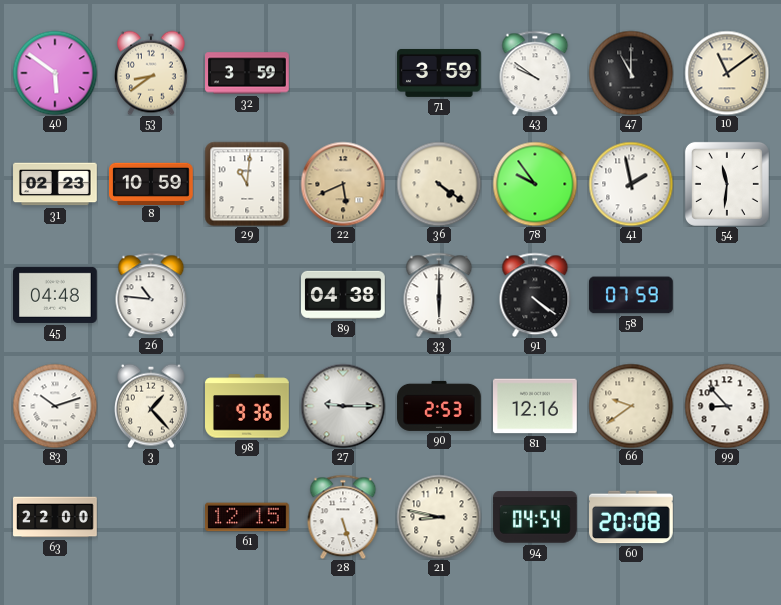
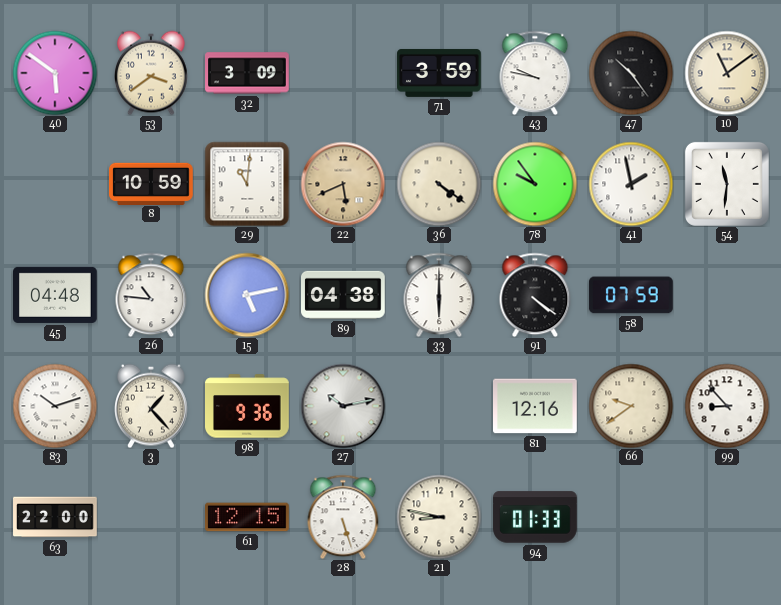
53: 8:39 -> 3:39
32: 3:59 -> 3:09
43: 9:51 -> 9:47
47: 11:00 -> 10:24
31: 02:23 -> none
15: none -> 5:13
27: 9:15 -> 10:13
90: 2:53 -> none
94: 04:54 -> 01:33
60: 20:08 -> none
